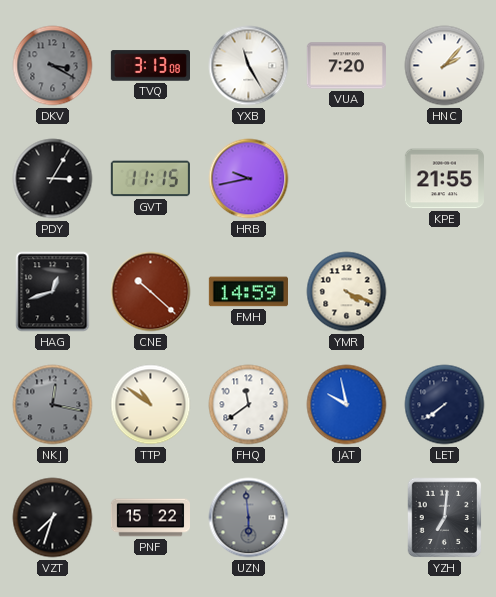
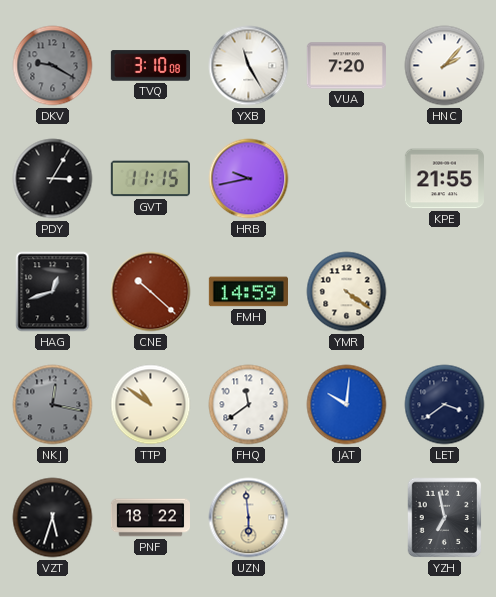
DKV: 3:20 -> 9:20
TVQ: 3:13 -> 3:10
YMR: 4:19 -> 4:21
JAT: 9:58 -> 10:01
LET: 7:39 -> 3:39
VZT: 7:33 -> 5:33
PNF: 15:22 -> 18:22
UZN dial: grey -> cream
YZH: 7:01 -> 6:58
